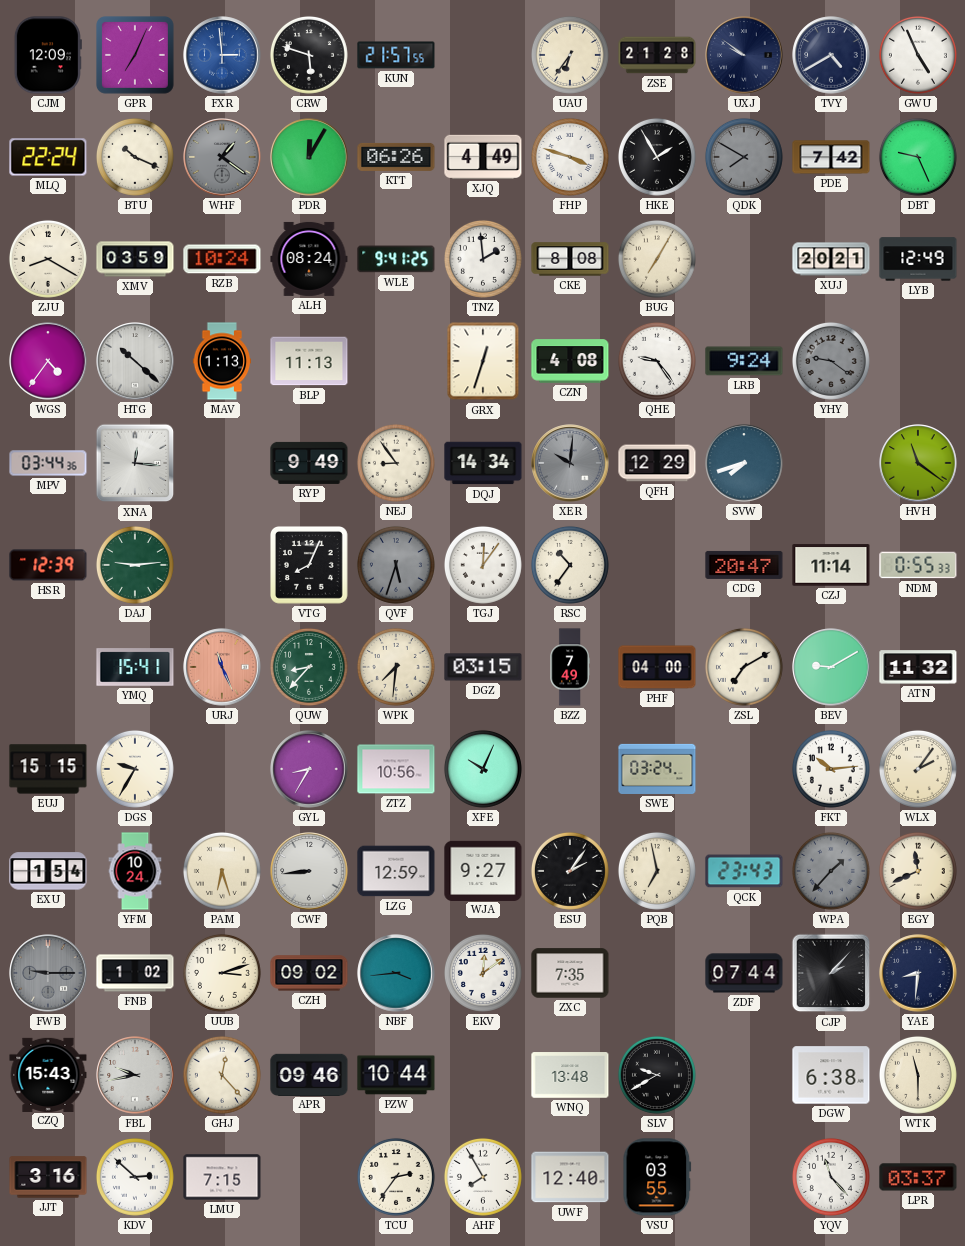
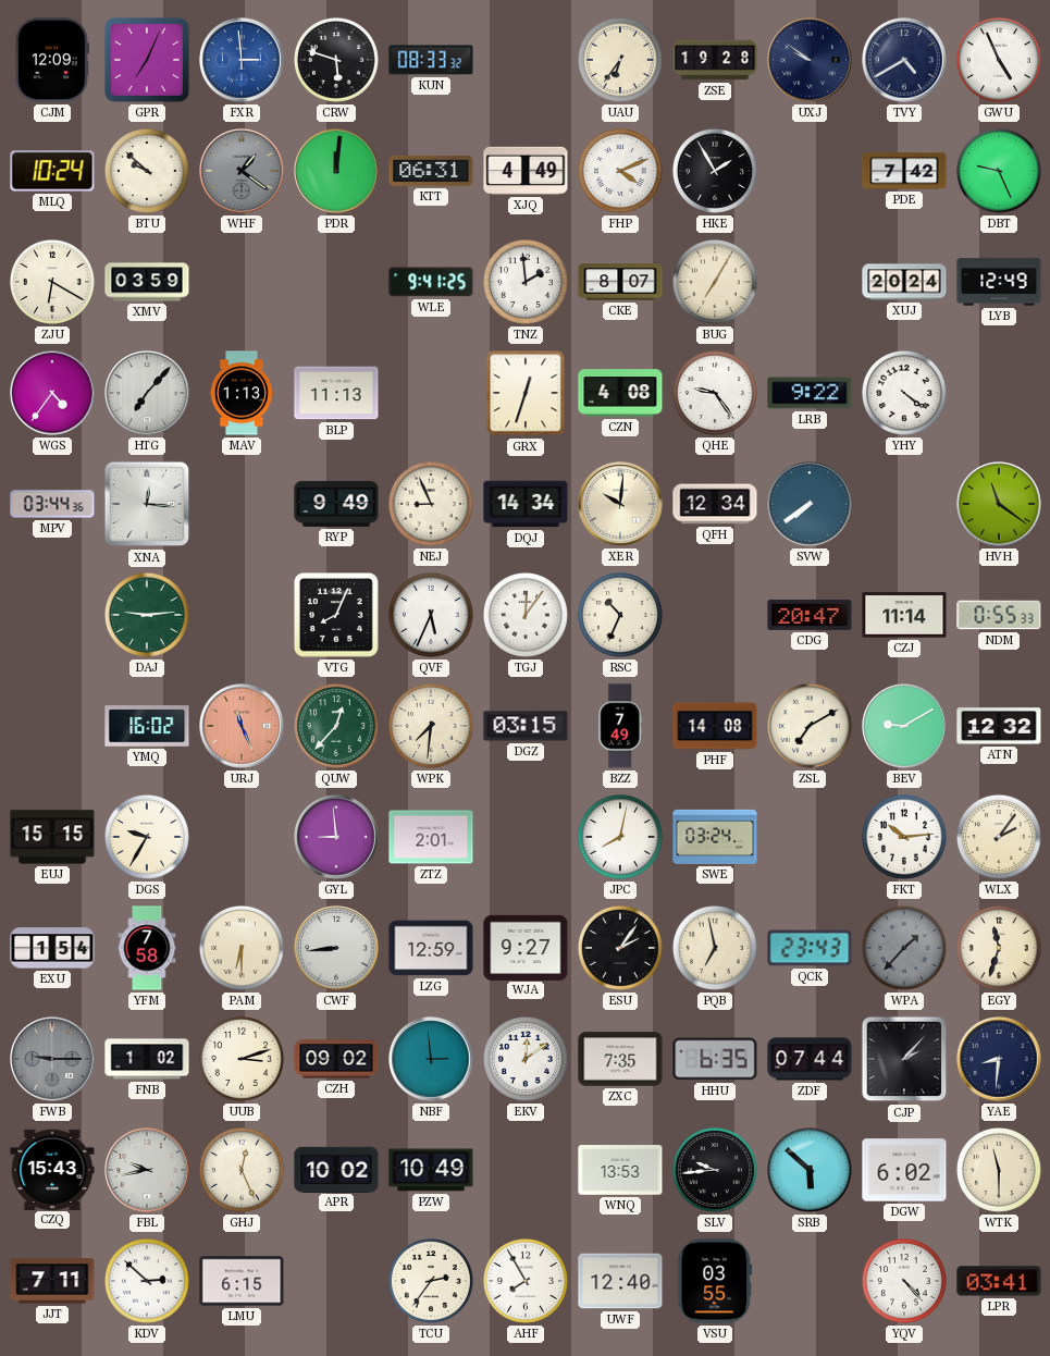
KUN: 21:57 -> 08:33
ZSE: 21:28 -> 19:28
MLQ: 22:24 -> 10:24
BTU: 10:19 -> 9:52
PDR: 12:05 -> 12:01
KTT: 06:26 -> 06:31
FHP: 3:48 -> 4:11
QDK: 7:50 -> none
ZJU: 8:20 -> 6:20
RZB: 10:24 -> none
ALH: 08:24 -> none
CKE: 8:08 -> 8:07
XUJ: 20:21 -> 20:24
HTG: 10:22 -> 7:07
LRB: 9:24 -> 9:22
YHY: 9:21 -> 4:21
YHY dial: grey -> white
NEJ: 8:54 -> 8:56
XER dial: grey -> cream
QFH: 12:29 -> 12:34
SVW: 7:42 -> 7:39
HSR: 12:39 -> none
QVF: 5:33 -> 5:34
QVF dial: grey -> white
RSC: 10:36 -> 10:34
YMQ: 15:41 -> 16:02
QUW: 8:37 -> 12:37
PHF: 04:00 -> 14:08
ATN: 11:32 -> 12:32
GYL: 8:35 -> 8:59
ZTZ: 10:56 -> 2:01
XFE: 10:04 -> none
JPC: none -> 8:02
YFM: 10:24 -> 7:58
PAM: 6:27 -> 6:30
EGY: 11:41 -> 11:33
NBF: 3:44 -> 2:59
HHU: none -> 6:35
GHJ: 12:23 -> 12:26
APR: 09:46 -> 10:02
PZW: 10:44 -> 10:49
WNQ: 13:48 -> 13:53
SLV: 9:40 -> 9:44
SRB: none -> 5:52
DGW: 6:38 -> 6:02
JJT: 3:16 -> 7:11
LMU: 7:15 -> 6:15
YQV: 11:23 -> 4:23
LPR: 03:37 -> 03:41
